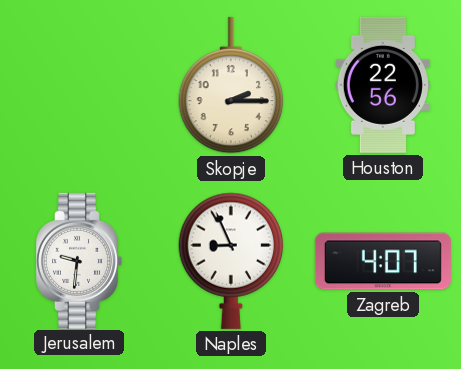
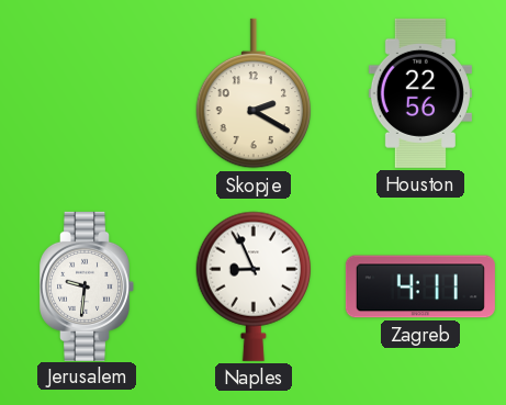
Skopje: 2:15 -> 2:20
Zagreb: 4:07 -> 4:11
